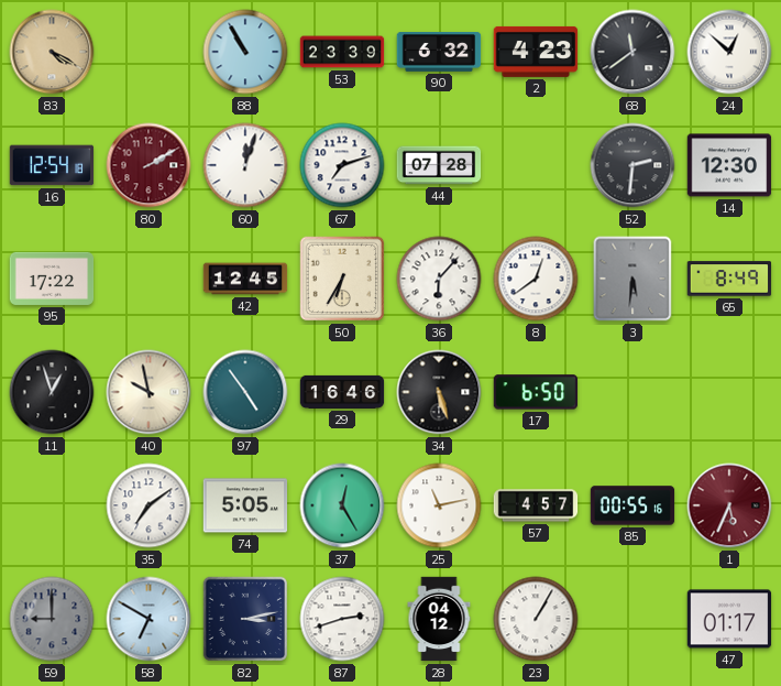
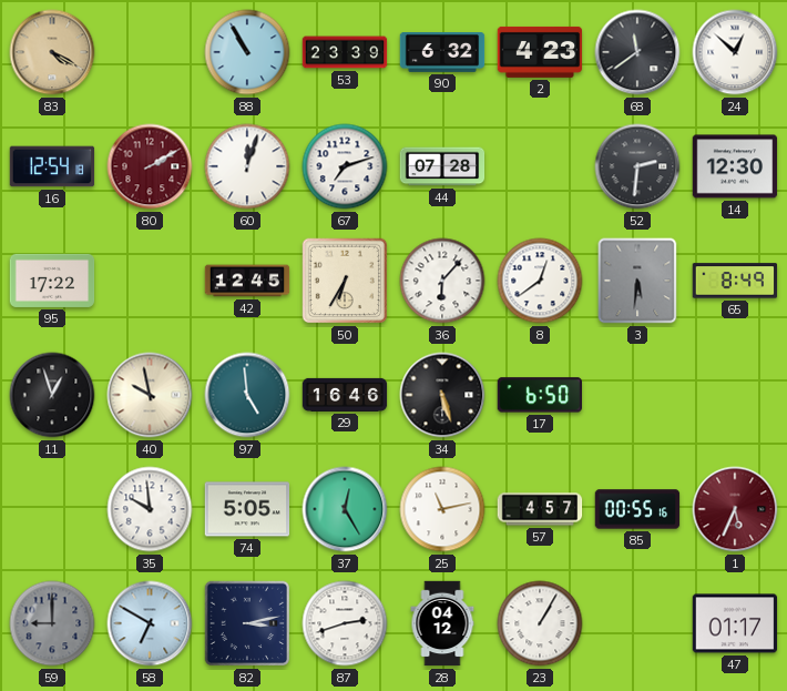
97: 4:54 -> 4:59
35: 7:09 -> 9:59
